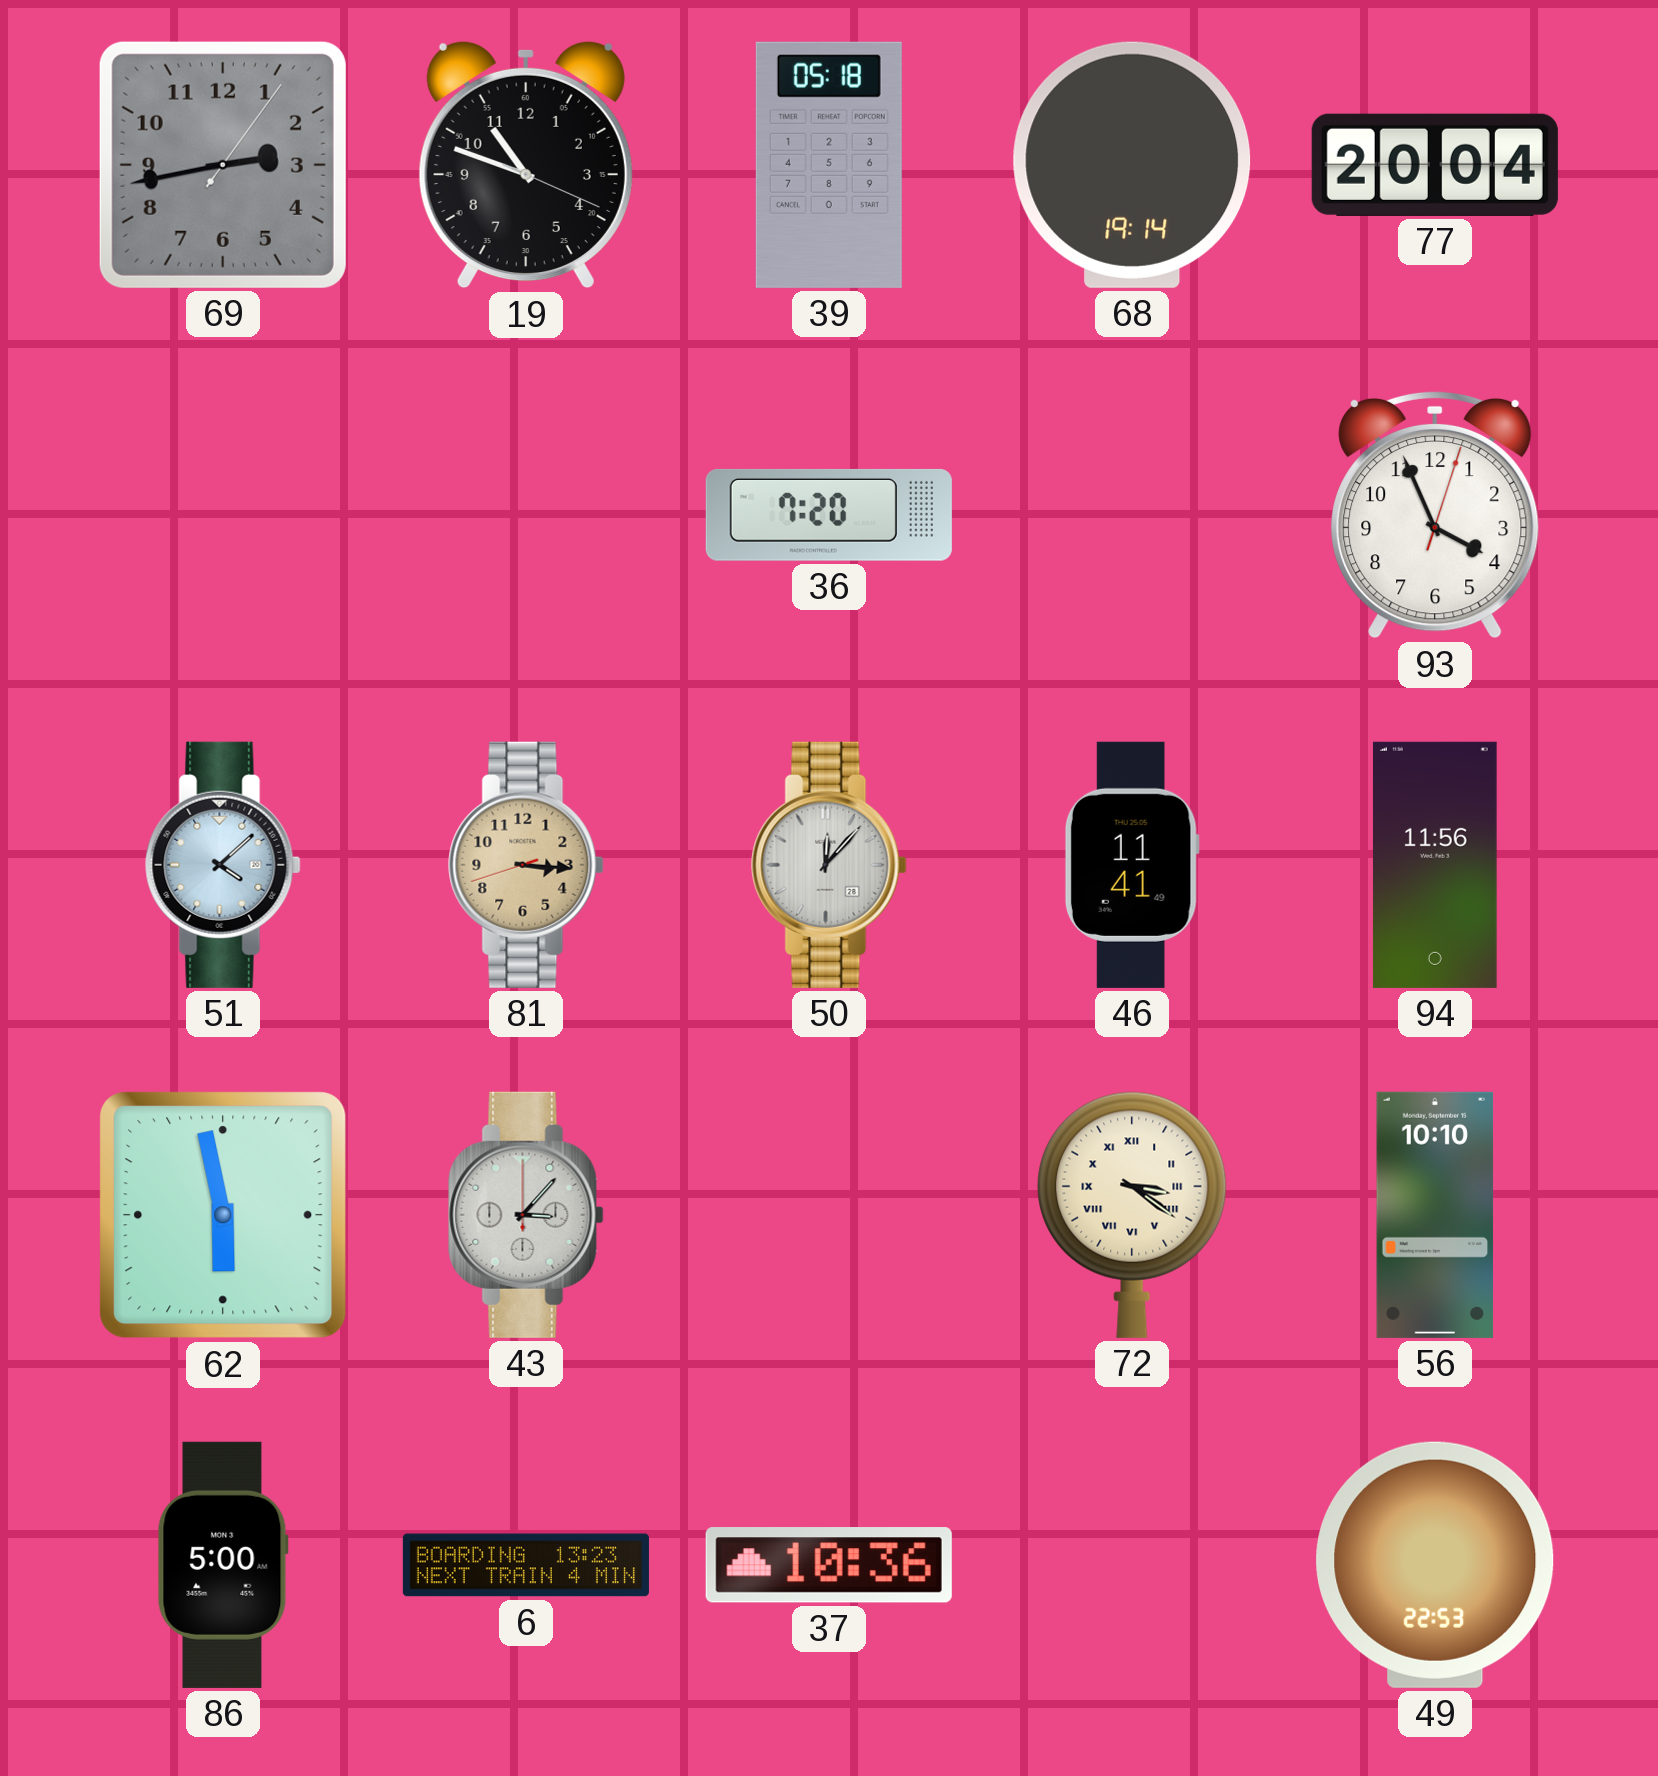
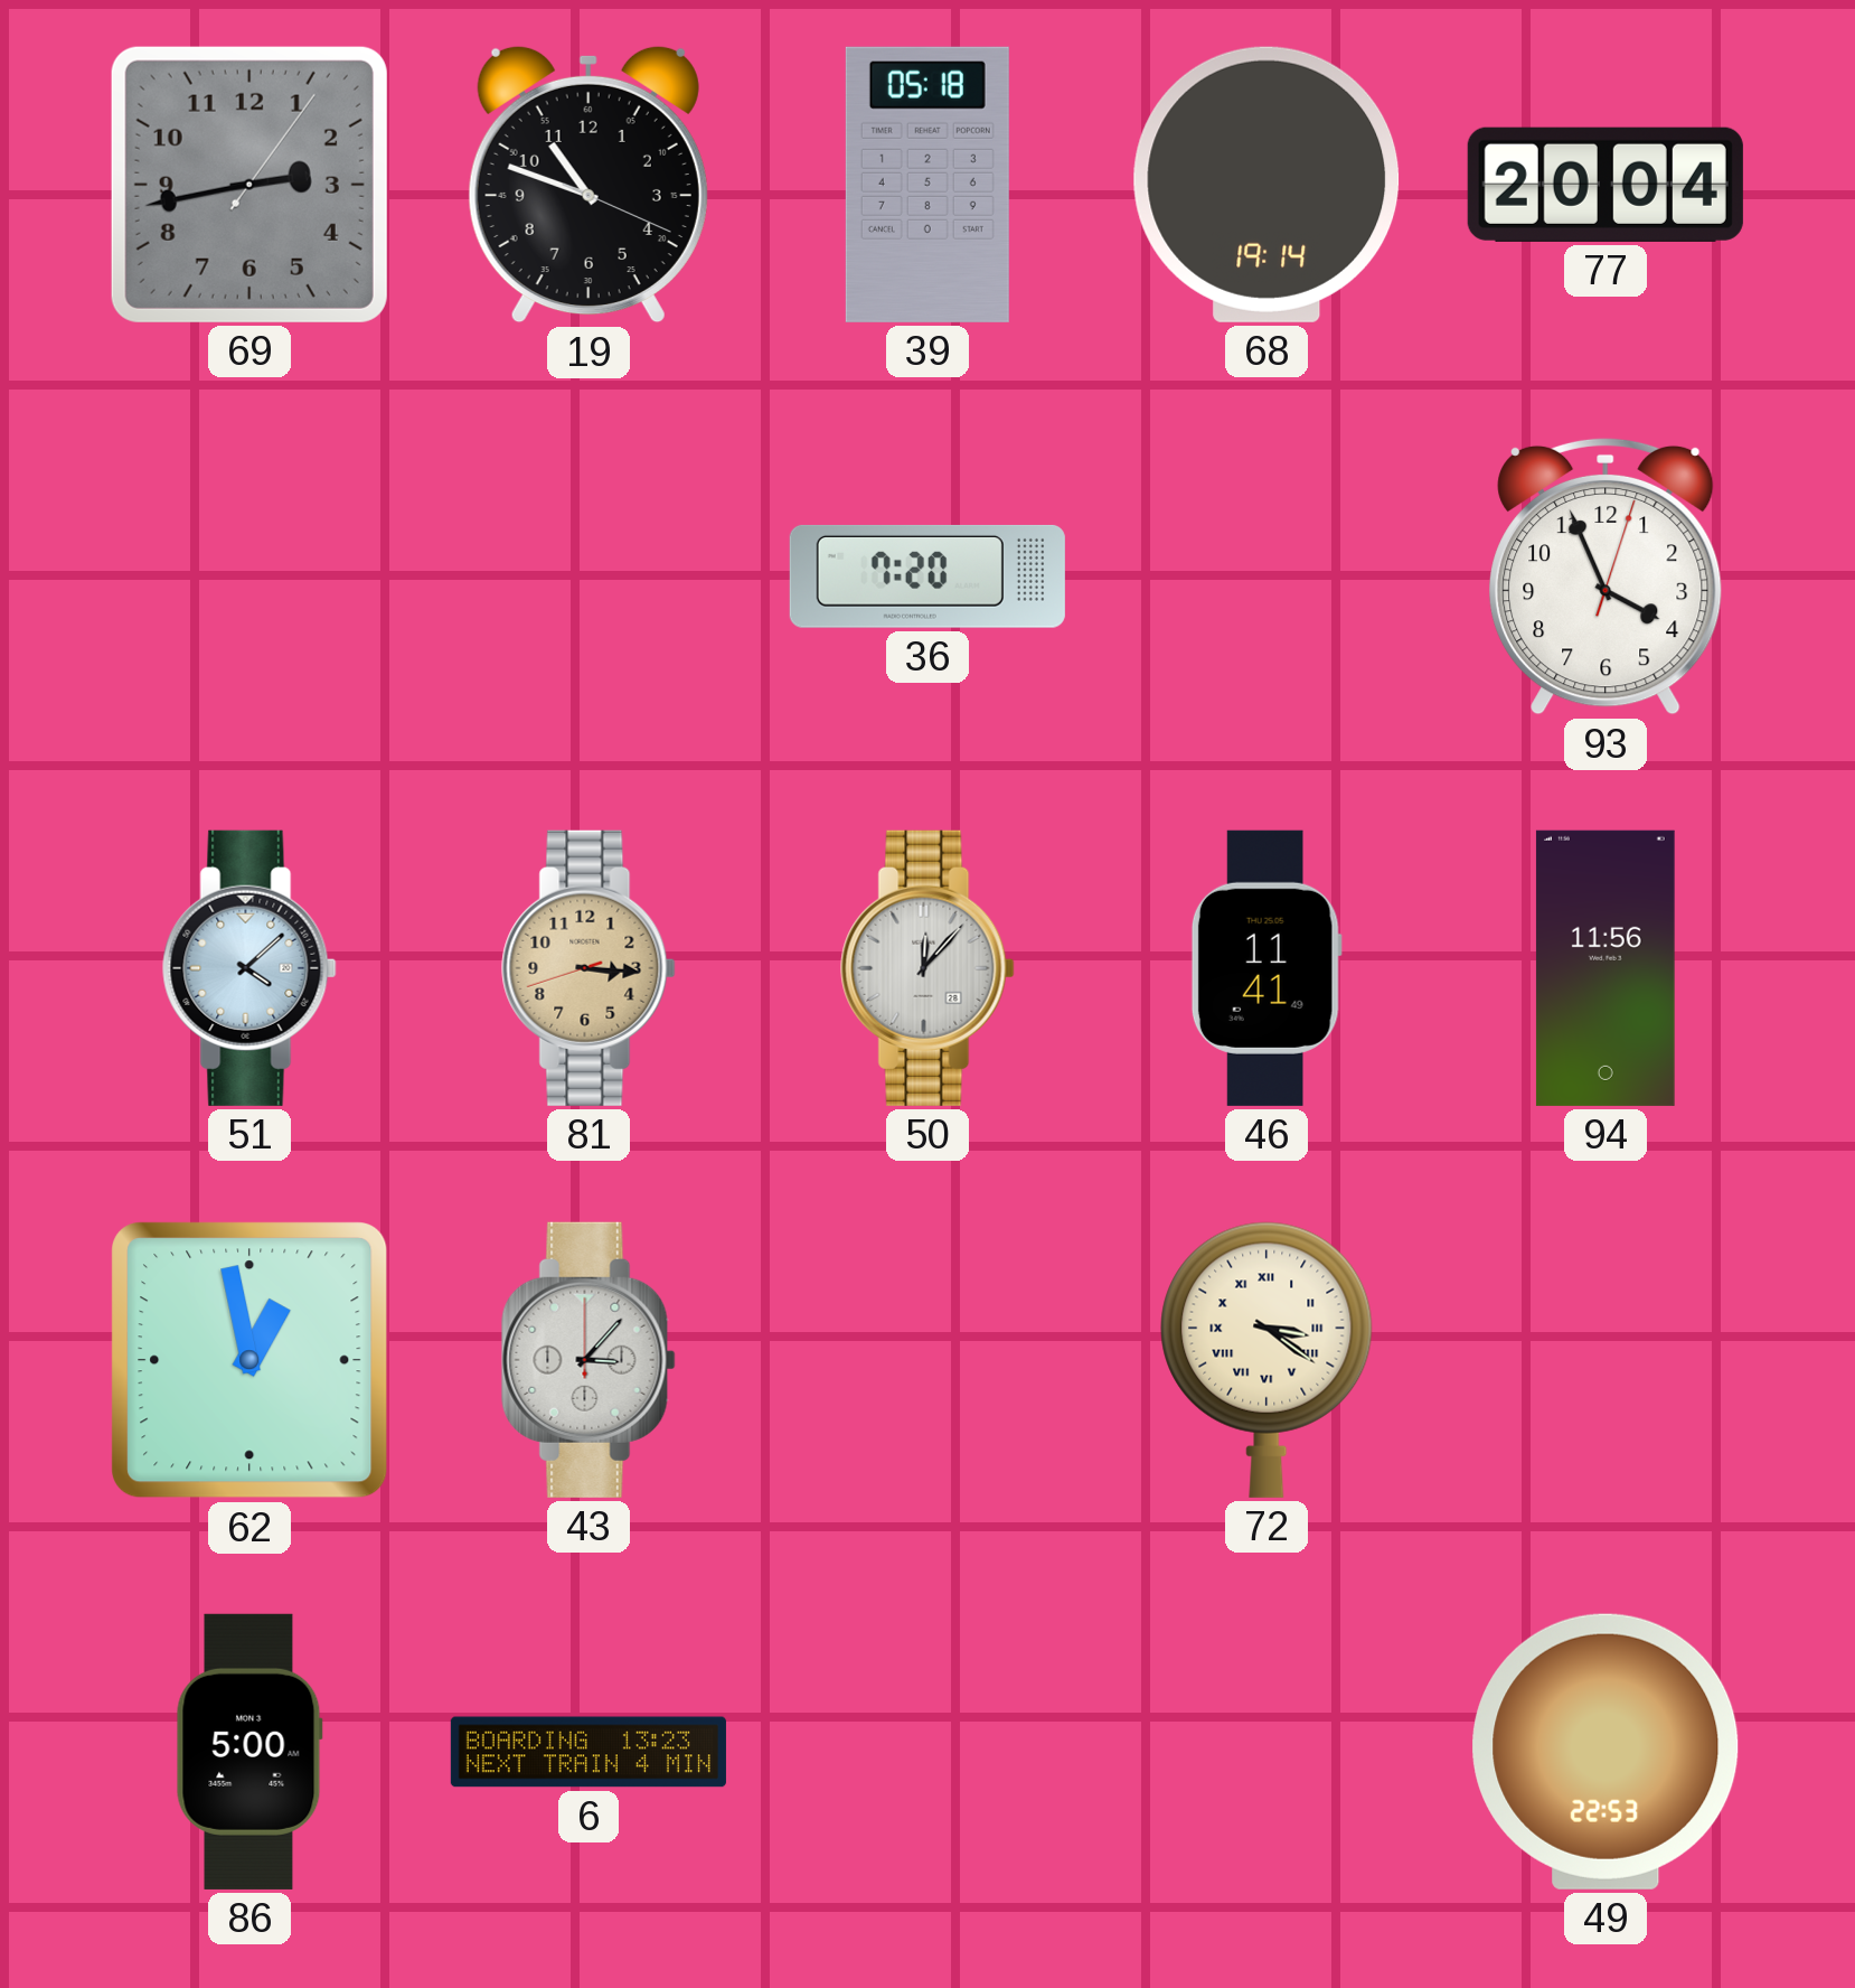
62: 5:58 -> 12:58
56: 10:10 -> none
37: 10:36 -> none
